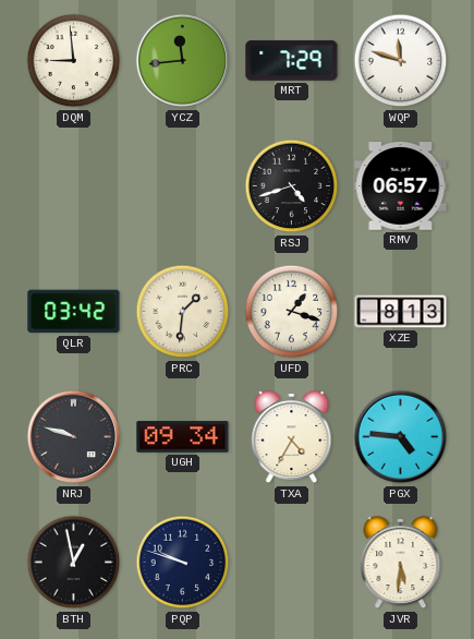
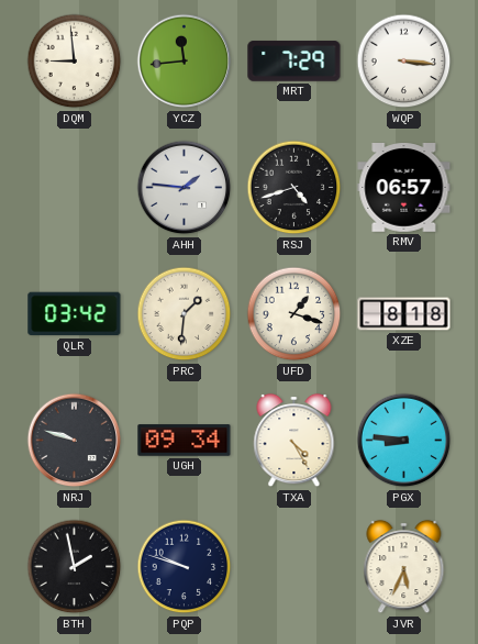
WQP: 11:48 -> 3:16
AHH: none -> 1:46
XZE: 8:13 -> 8:18
TXA: 4:35 -> 4:25
PGX: 4:46 -> 8:46
BTH: 12:58 -> 1:58
JVR: 5:31 -> 5:34
